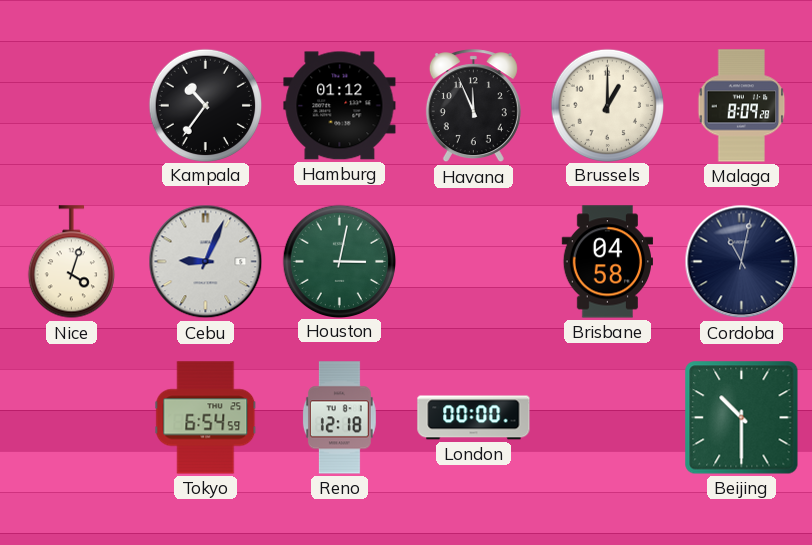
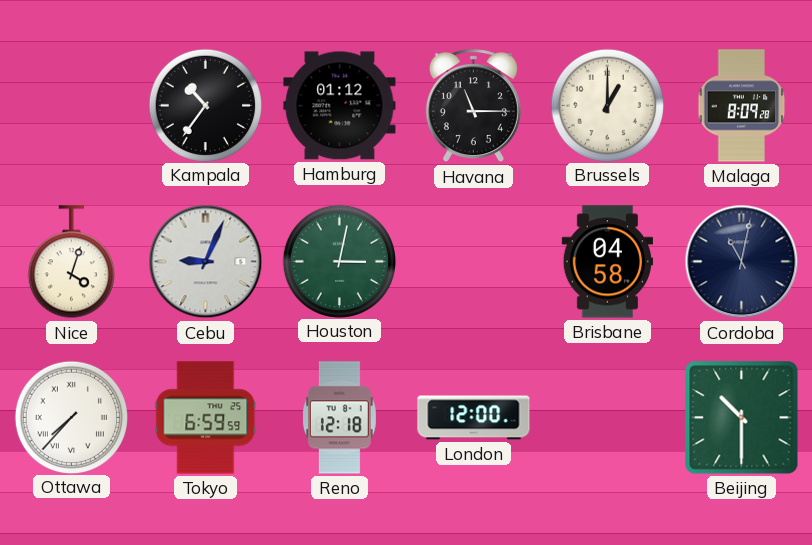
Havana: 11:56 -> 11:15
Ottawa: none -> 7:37
Tokyo: 6:54 -> 6:59
London: 00:00 -> 12:00
